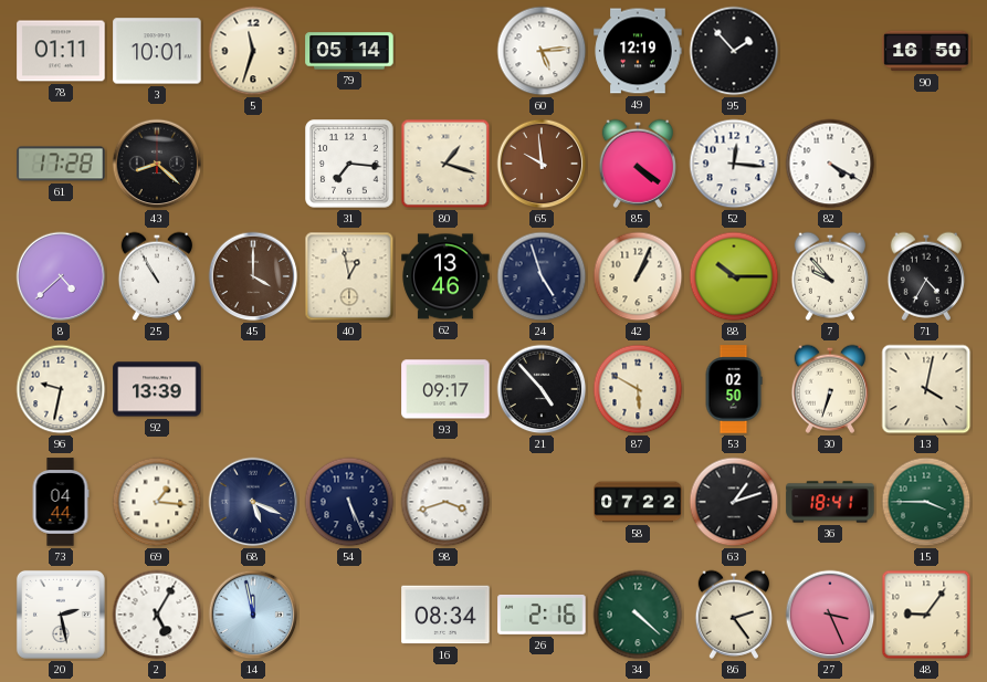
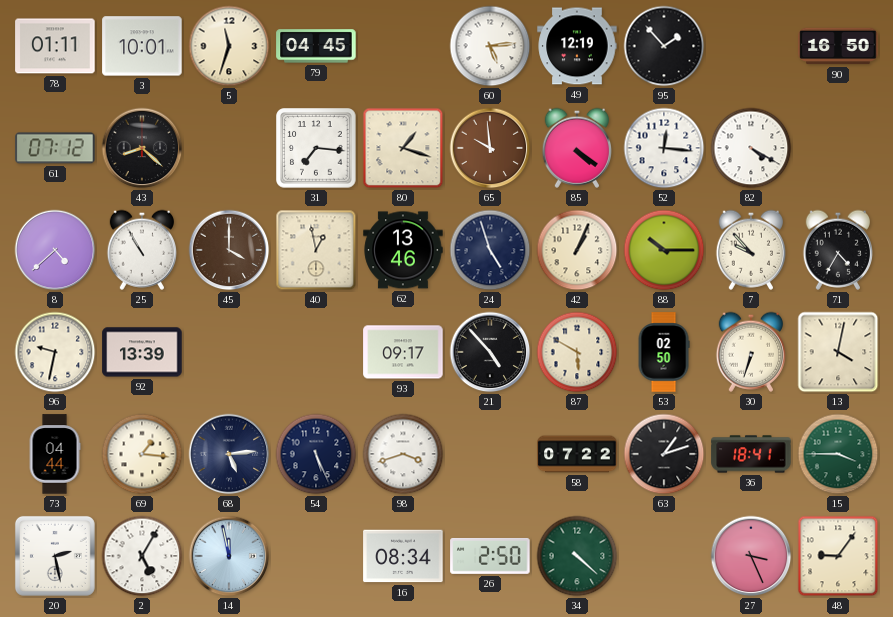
79: 05:14 -> 04:45
61: 17:28 -> 07:12
68: 5:19 -> 5:14
26: 2:16 -> 2:50
86: 2:24 -> none
